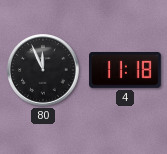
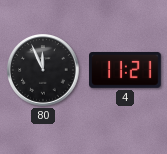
4: 11:18 -> 11:21
